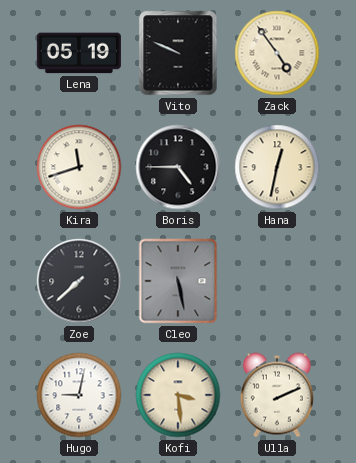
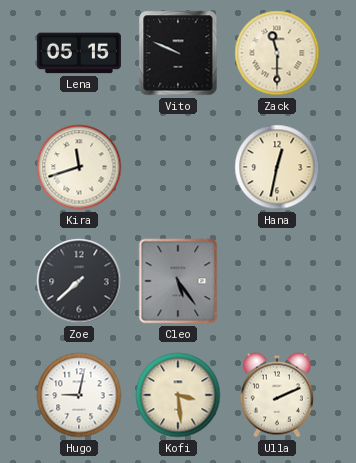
Lena: 05:19 -> 05:15
Zack: 4:54 -> 11:30
Boris: 4:45 -> none
Cleo: 5:28 -> 5:24
